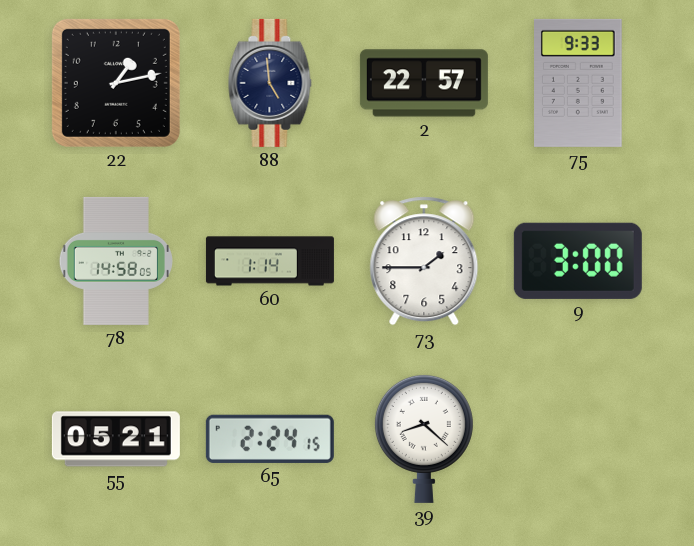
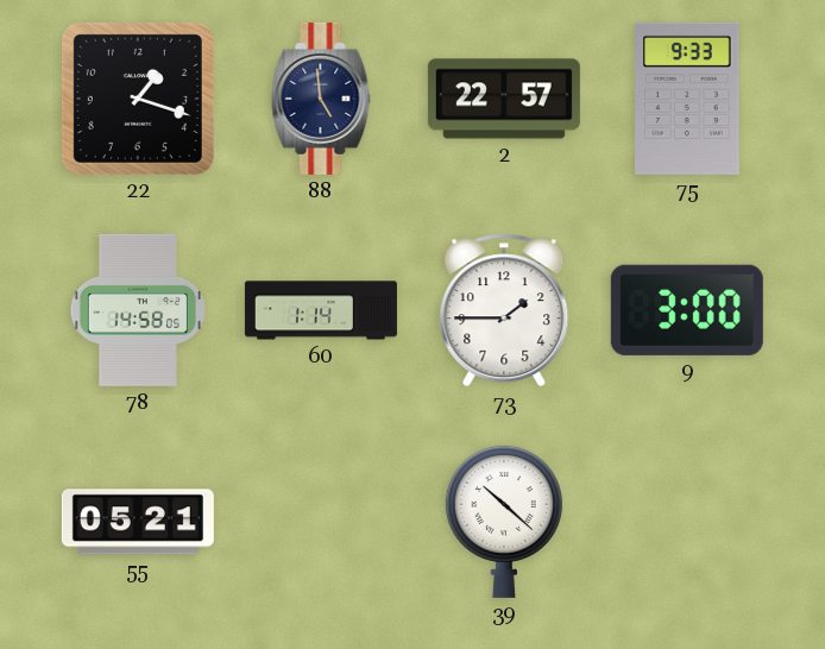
22: 1:13 -> 1:18
65: 2:24 -> none
39: 8:22 -> 10:22
